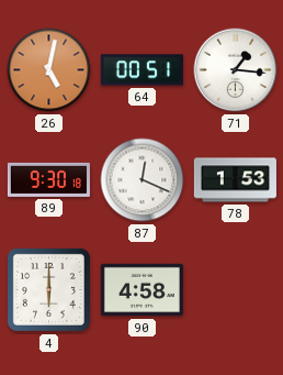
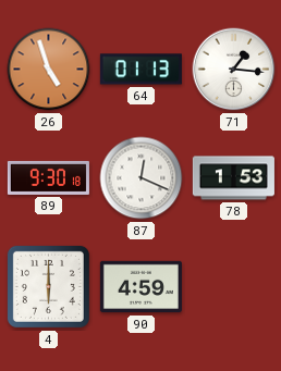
26: 5:02 -> 4:57
64: 00:51 -> 01:13
90: 4:58 -> 4:59
